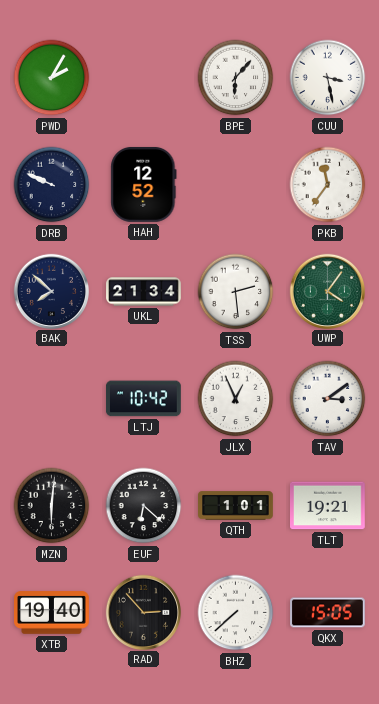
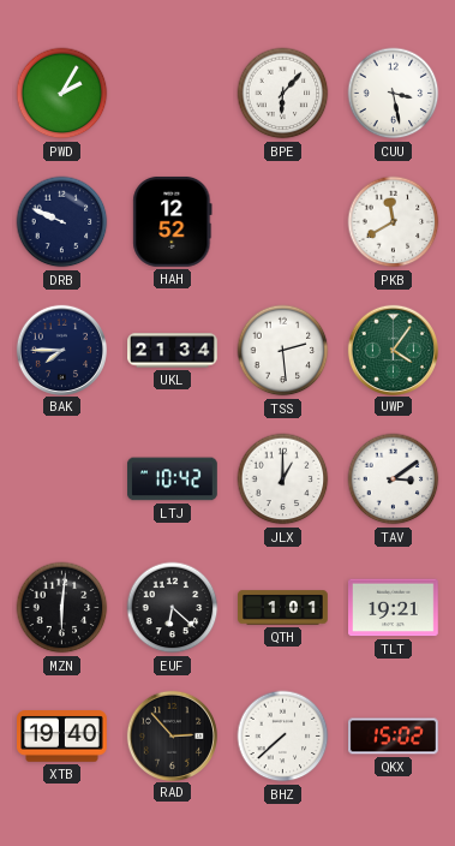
PKB: 11:36 -> 11:40
BAK: 7:52 -> 7:45
JLX: 12:56 -> 1:00
QKX: 15:05 -> 15:02
